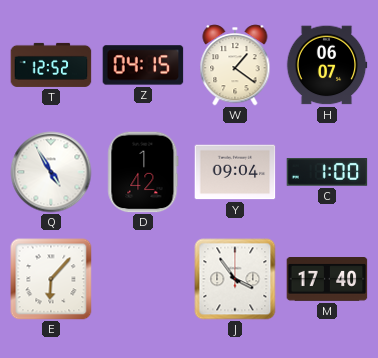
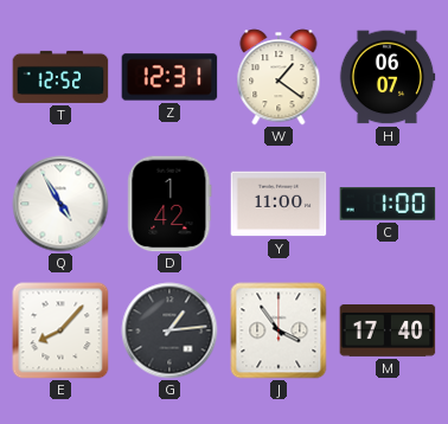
Z: 04:15 -> 12:31
Y: 09:04 -> 11:00
E: 6:07 -> 8:07
G: none -> 1:14
